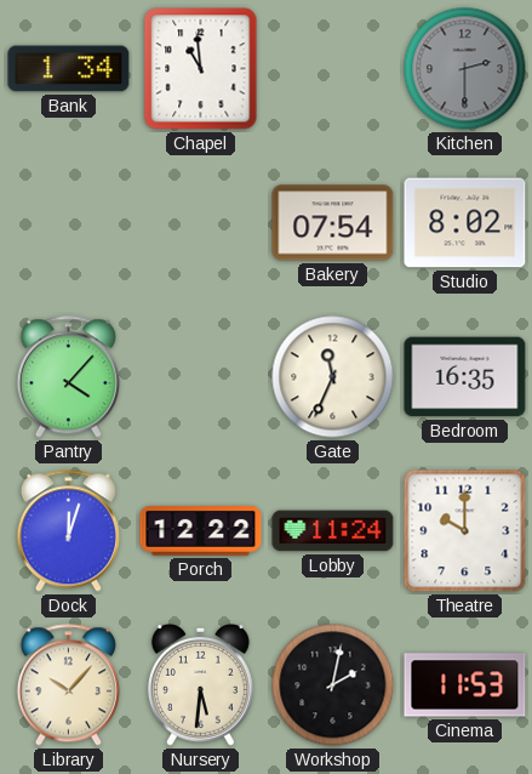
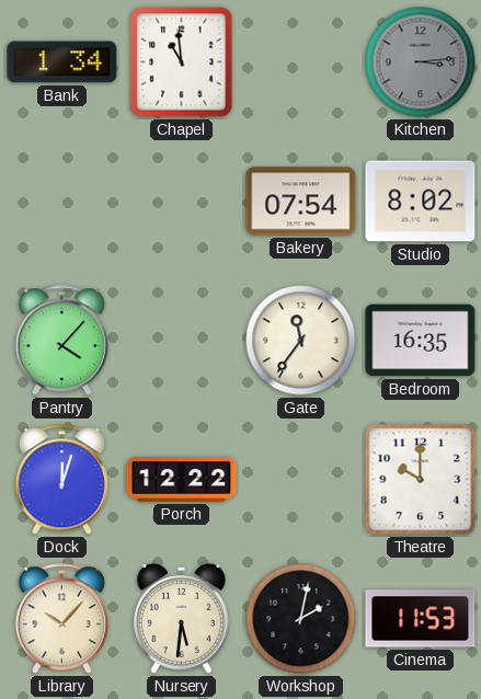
Kitchen: 2:30 -> 3:14
Gate: 11:34 -> 11:36
Lobby: 11:24 -> none
